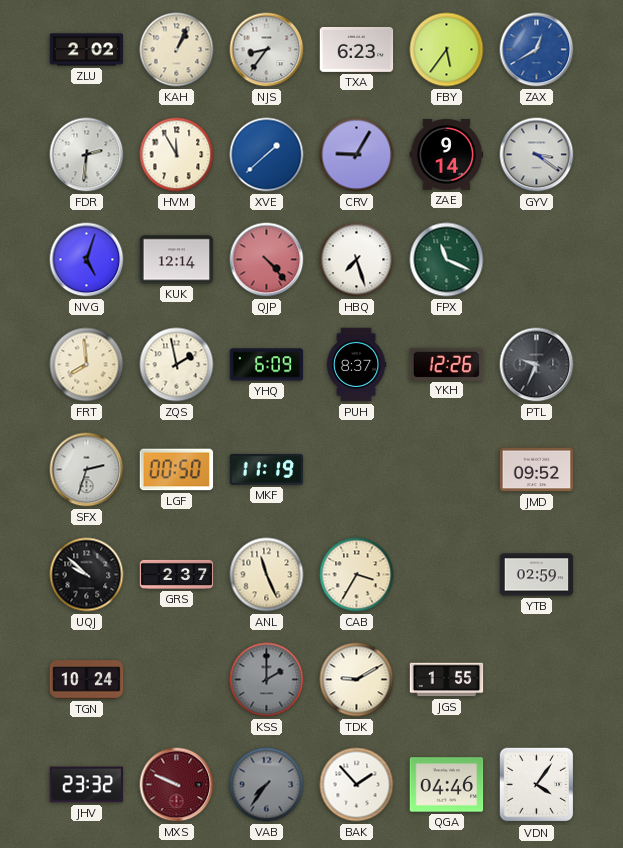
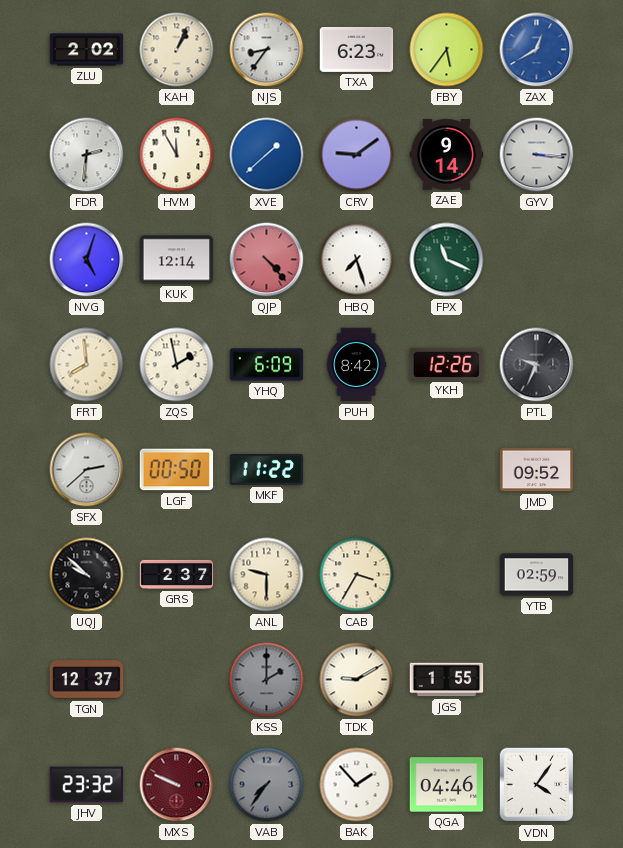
CRV: 9:05 -> 9:09
GYV: 3:21 -> 3:16
PUH: 8:37 -> 8:42
SFX: 2:33 -> 2:38
MKF: 11:19 -> 11:22
ANL: 11:26 -> 9:30
TGN: 10:24 -> 12:37
